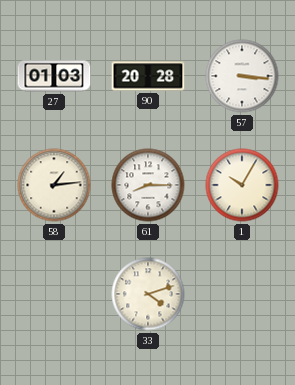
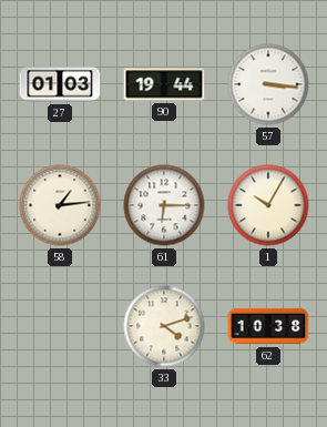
90: 20:28 -> 19:44
61: 8:15 -> 6:15
62: none -> 10:38
